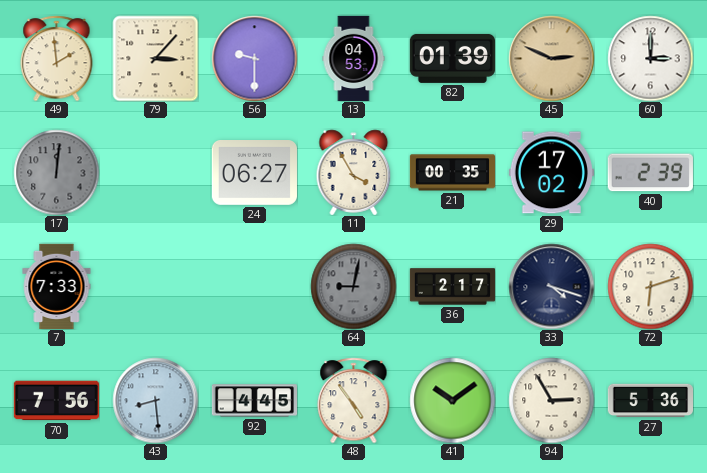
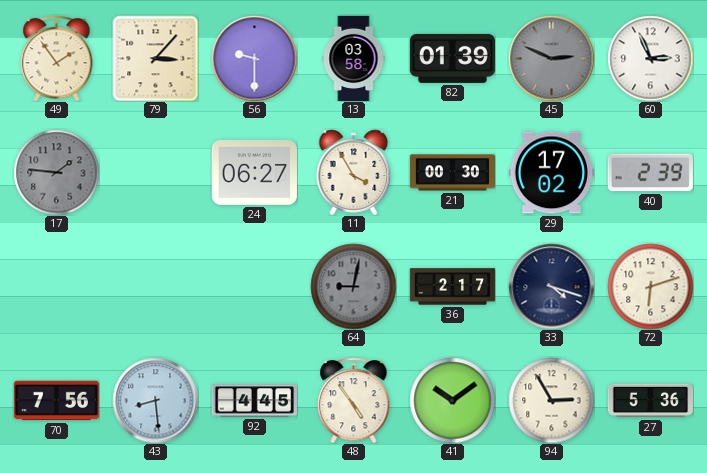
49: 1:59 -> 1:54
13: 04:53 -> 03:58
45 dial: champagne -> grey
60: 3:00 -> 2:56
17: 12:01 -> 1:46
21: 00:35 -> 00:30
7: 7:33 -> none
